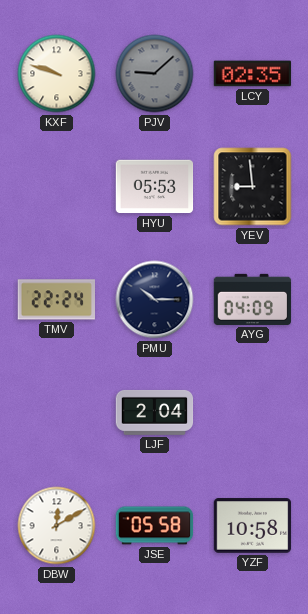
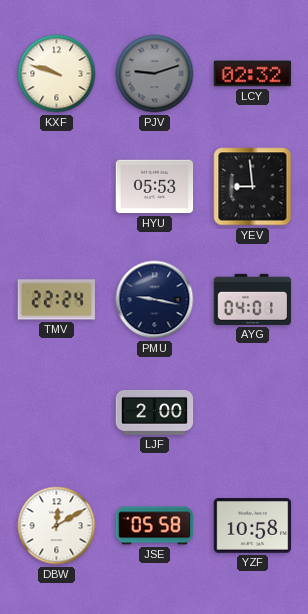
PJV: 9:08 -> 9:12
LCY: 02:35 -> 02:32
PMU: 10:15 -> 9:17
AYG: 04:09 -> 04:01
LJF: 2:04 -> 2:00
